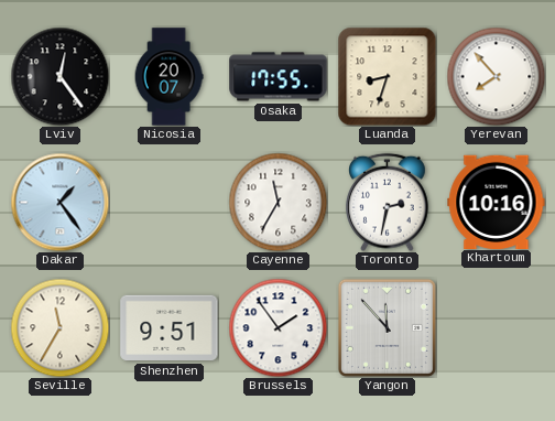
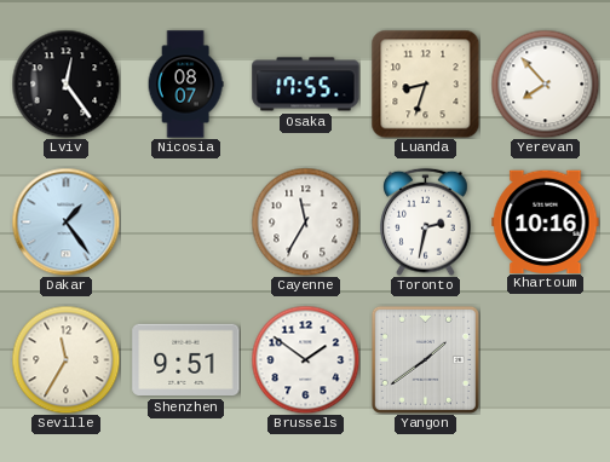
Nicosia: 20:07 -> 08:07
Brussels: 1:54 -> 1:51
Yangon: 11:53 -> 1:39
